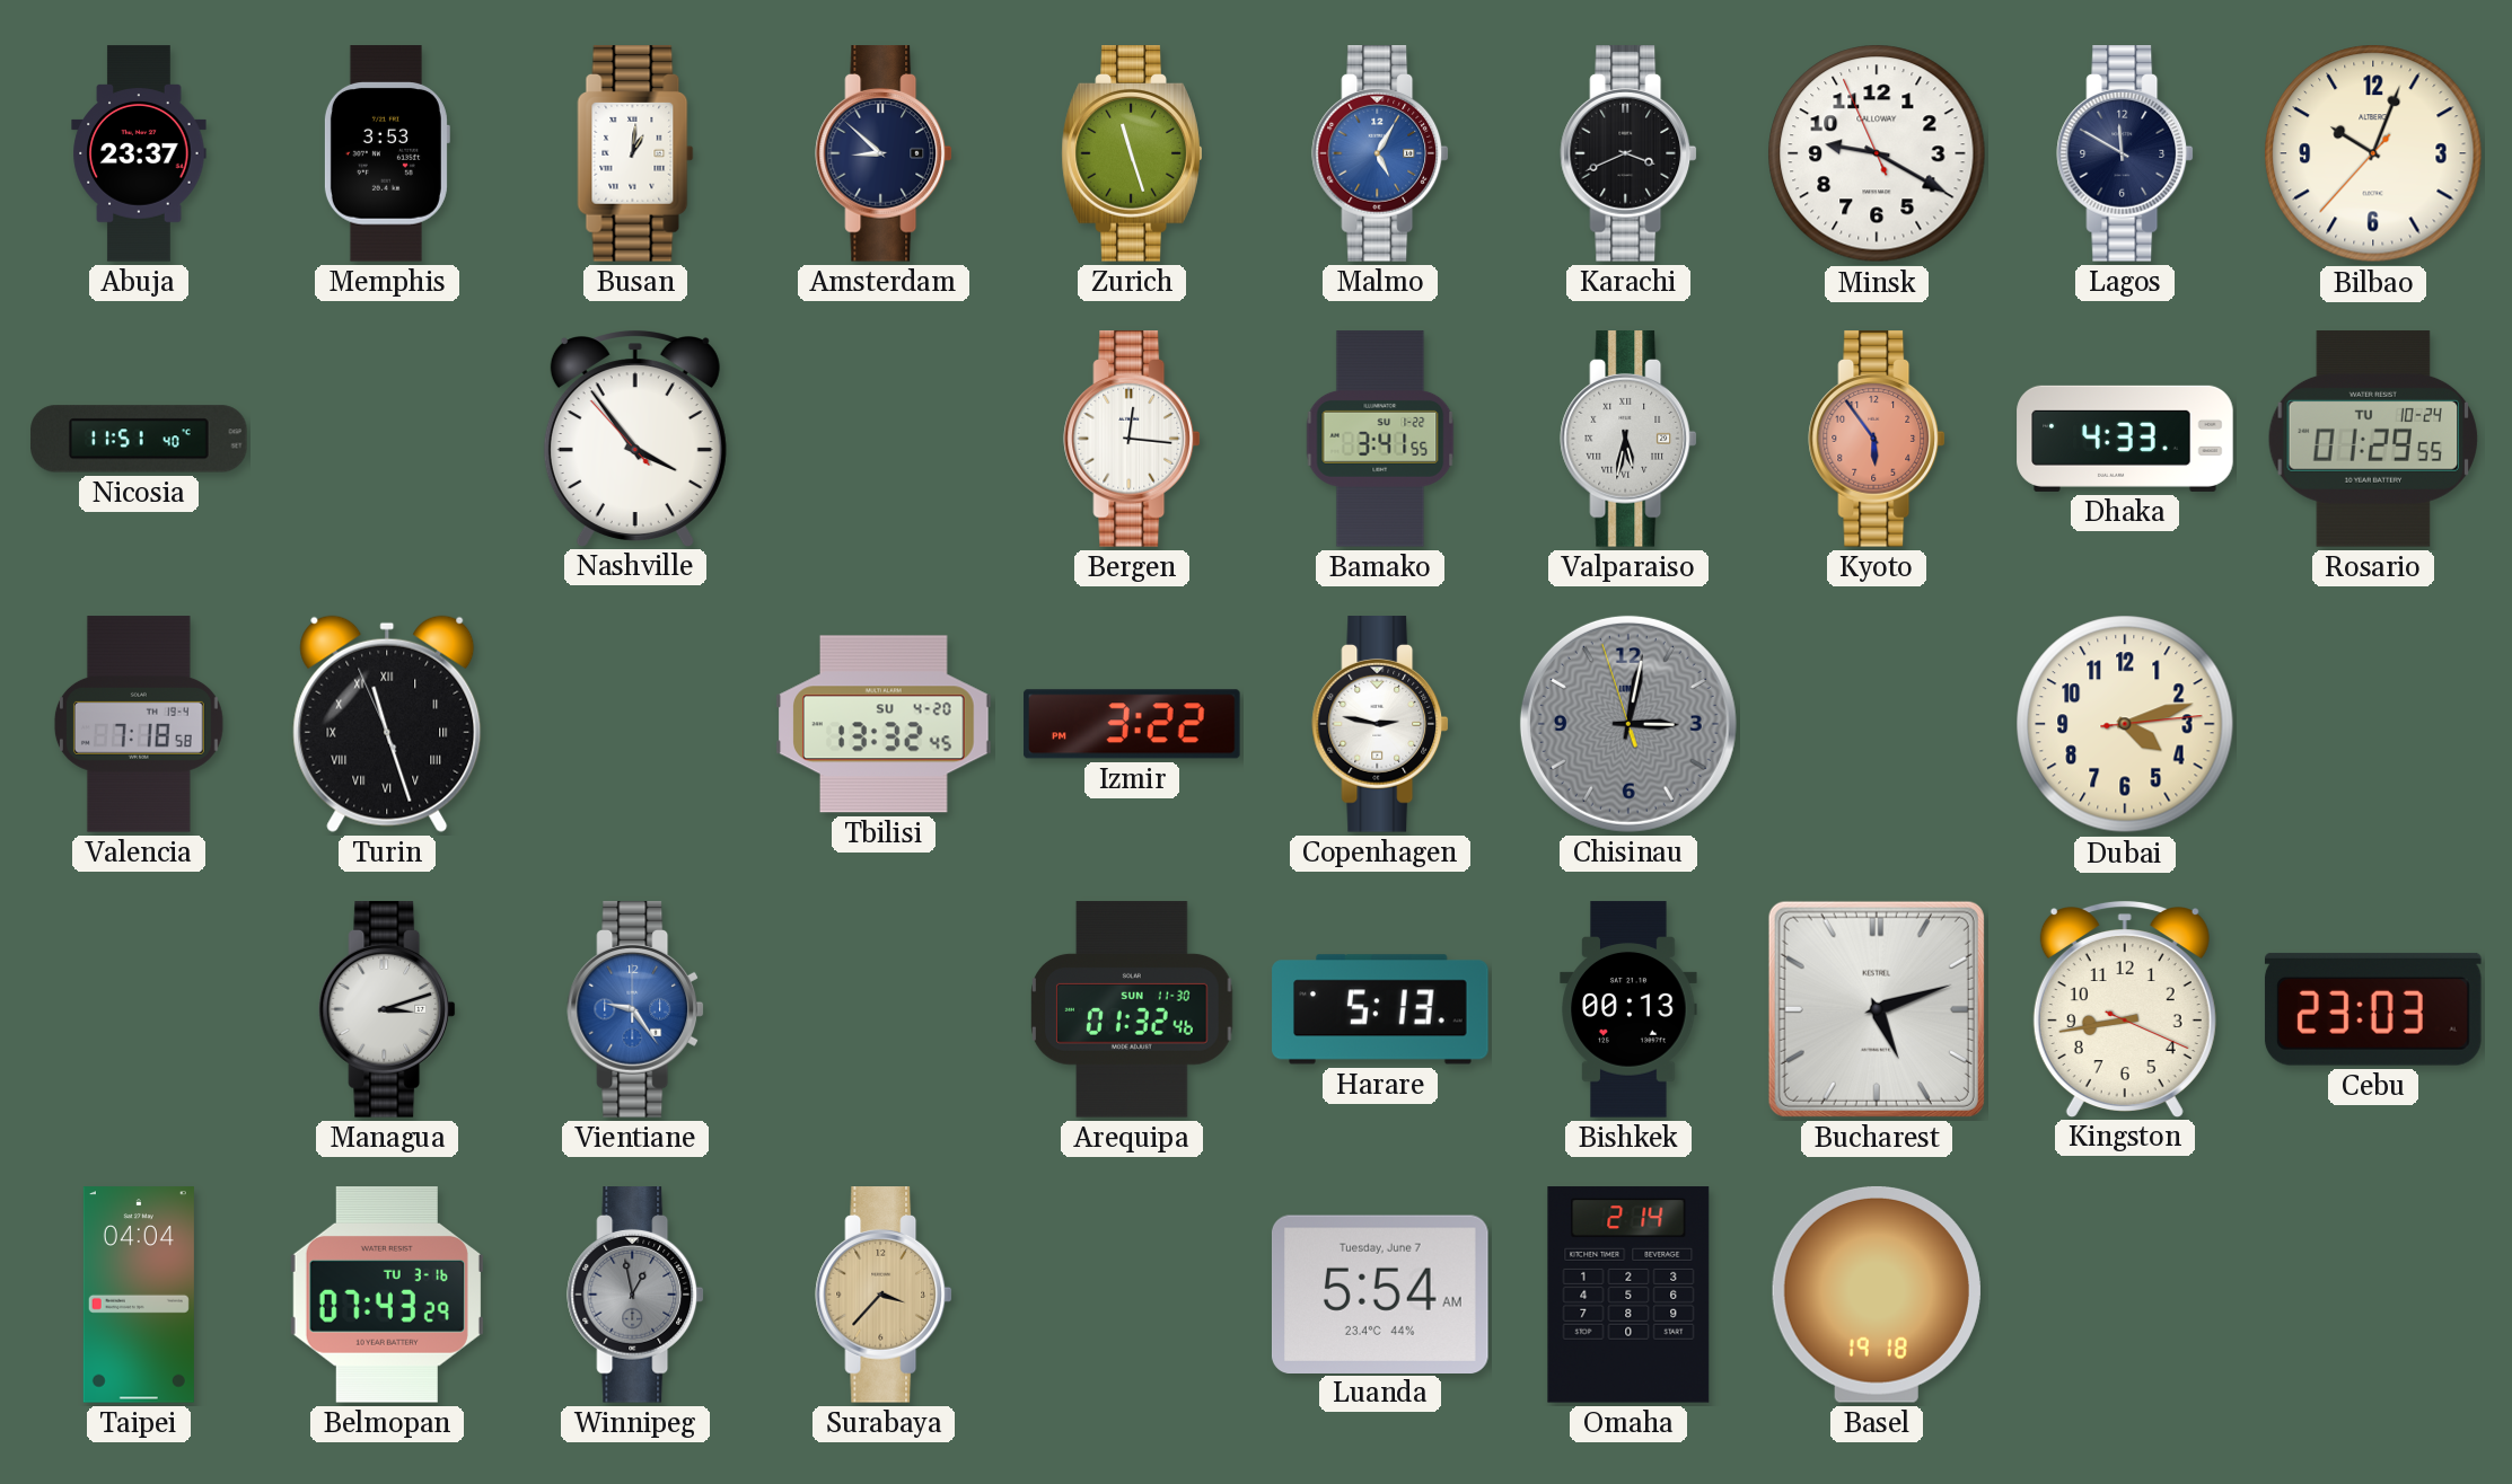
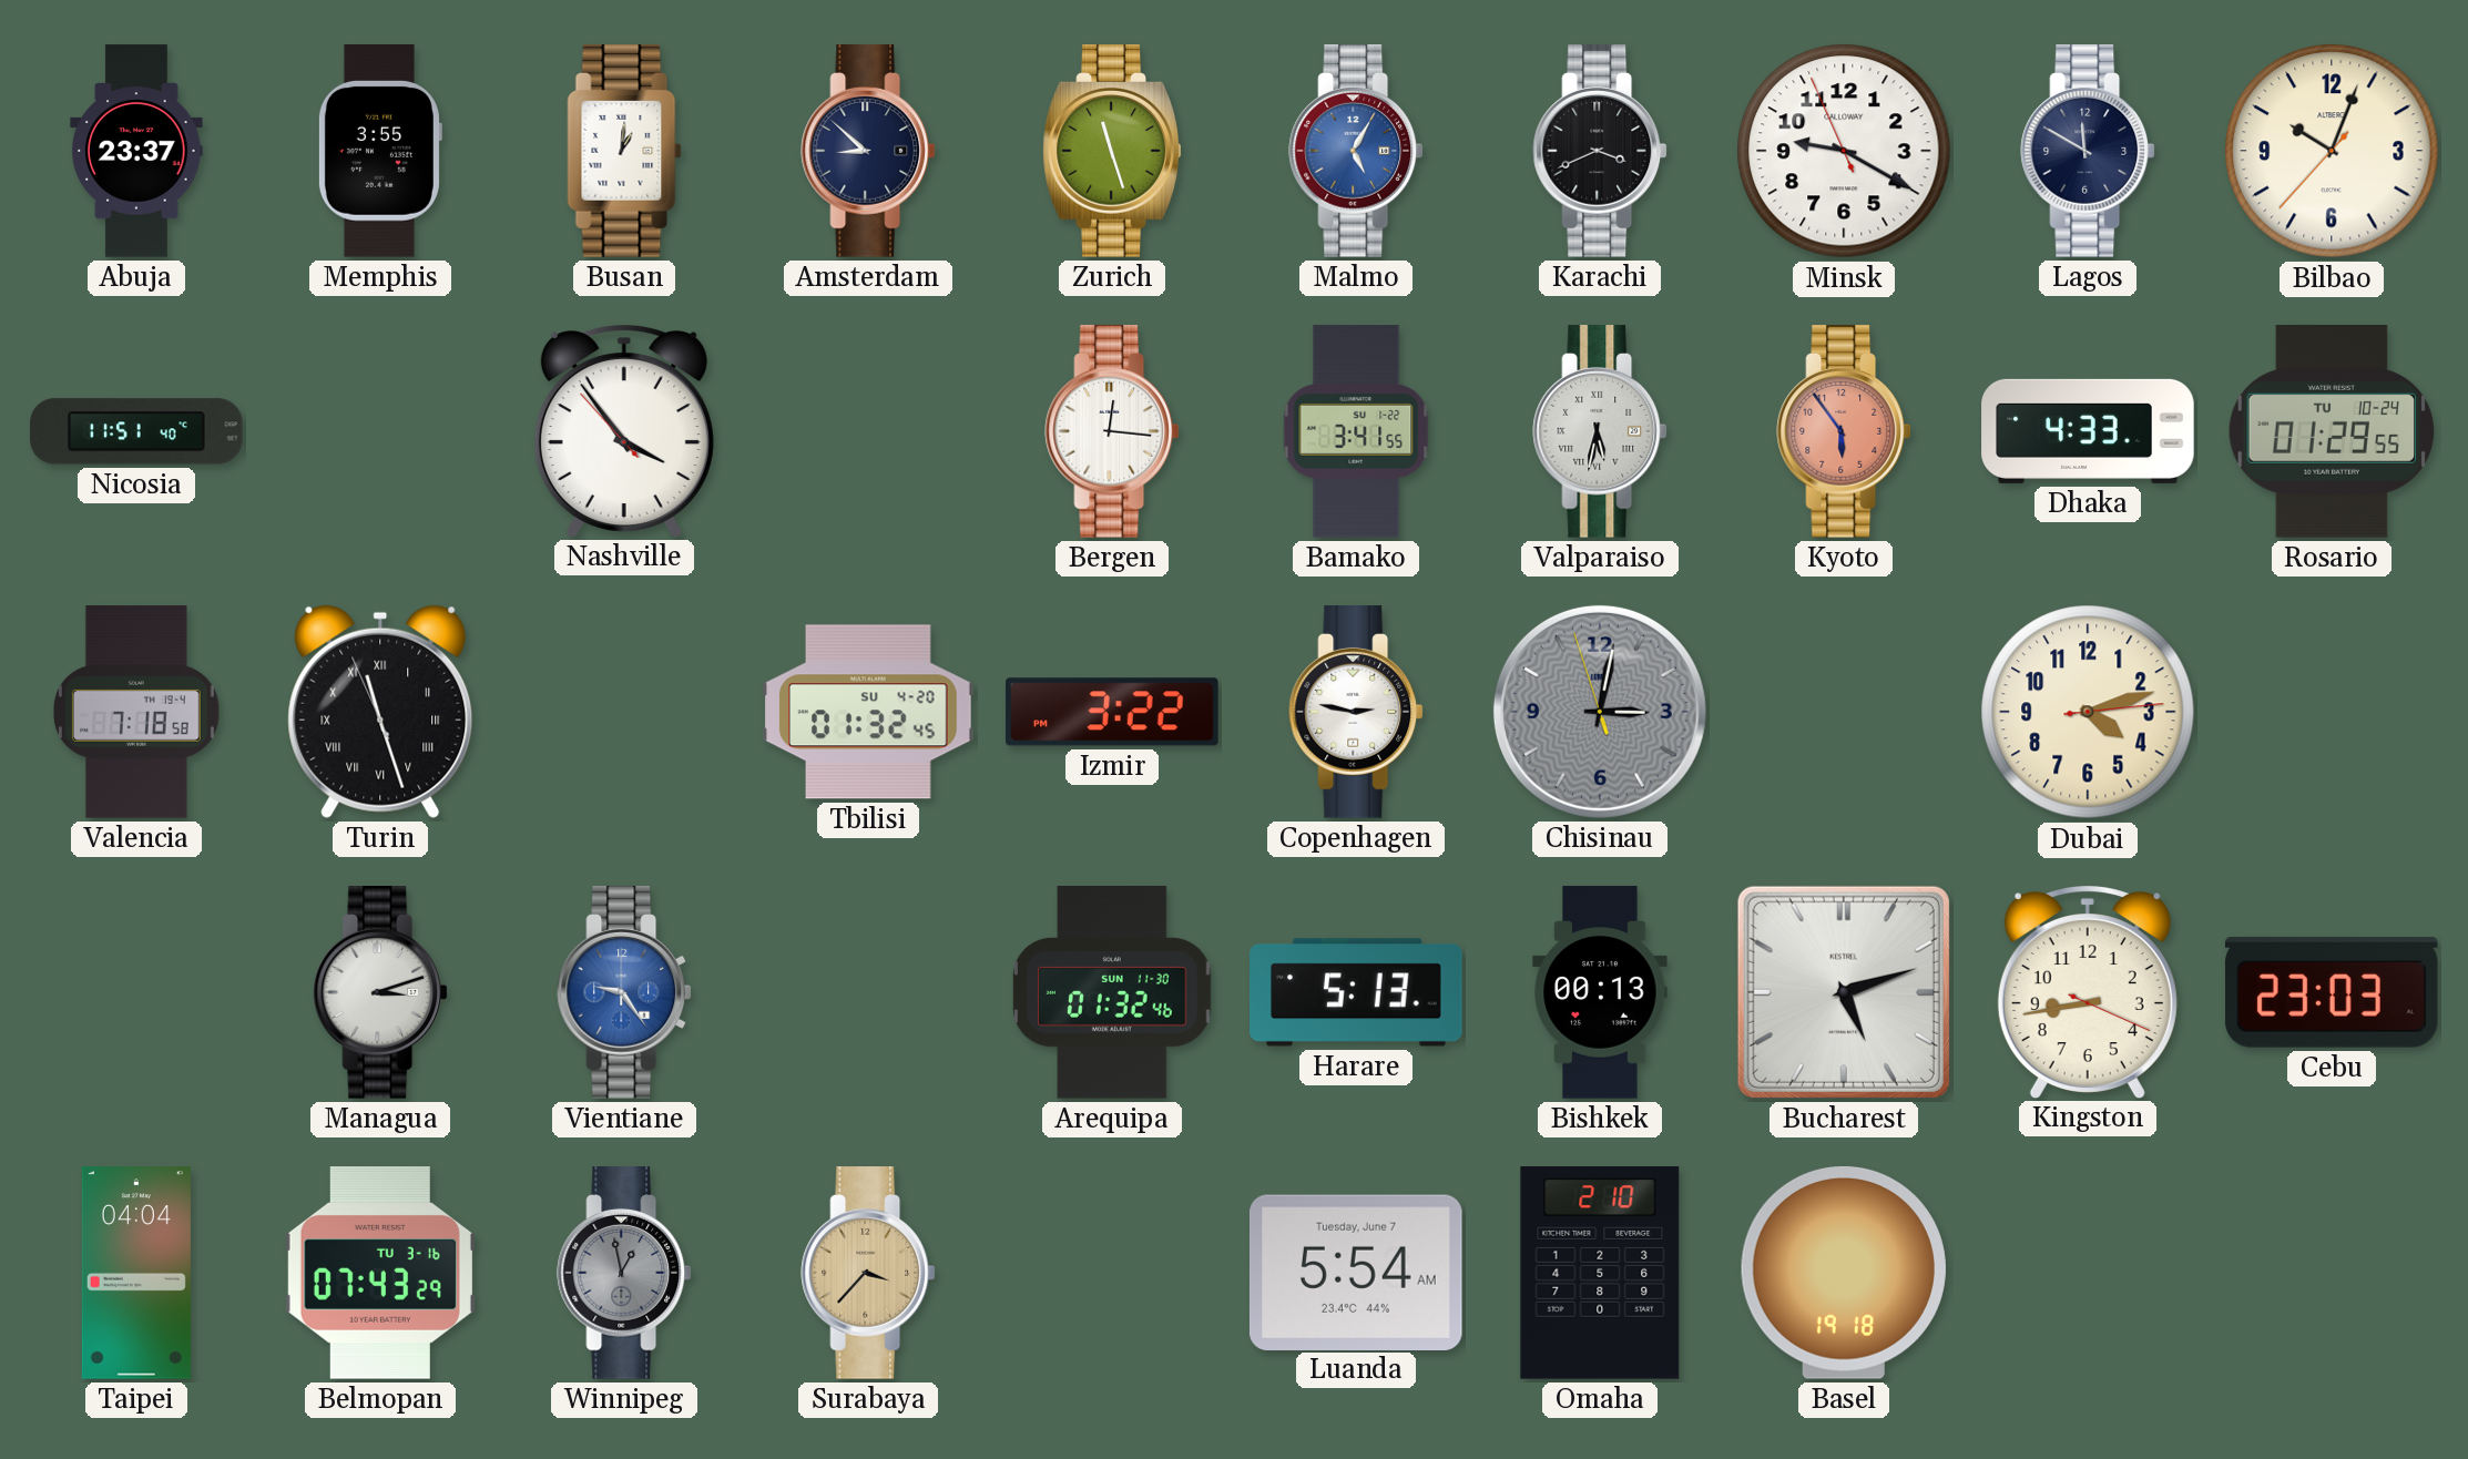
Memphis: 3:53 -> 3:55
Tbilisi: 13:32 -> 01:32
Omaha: 2:14 -> 2:10
